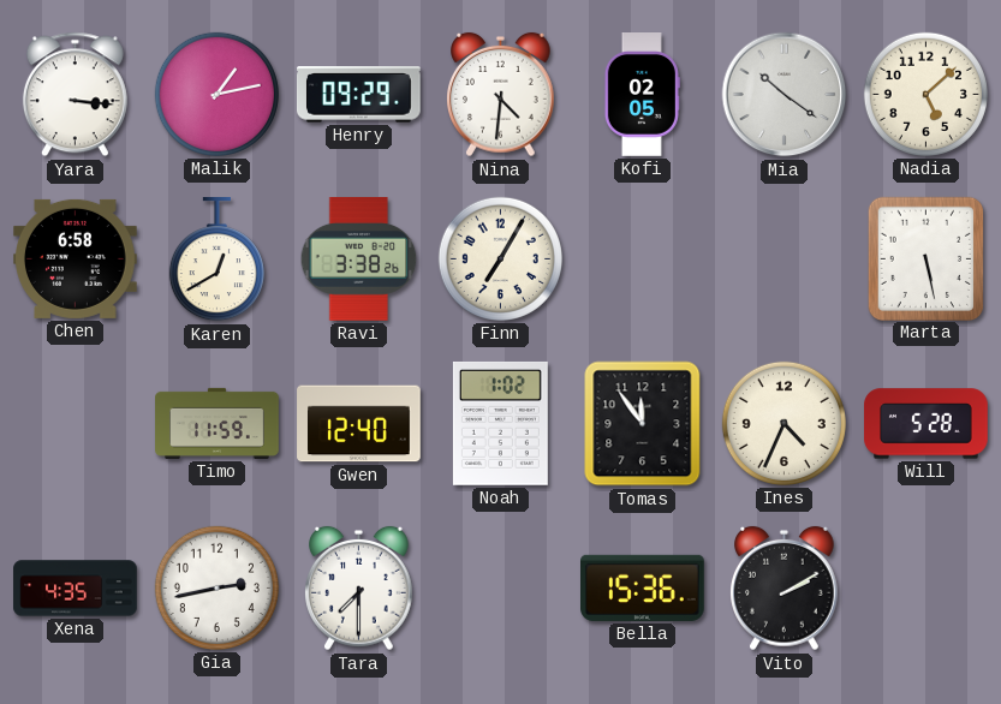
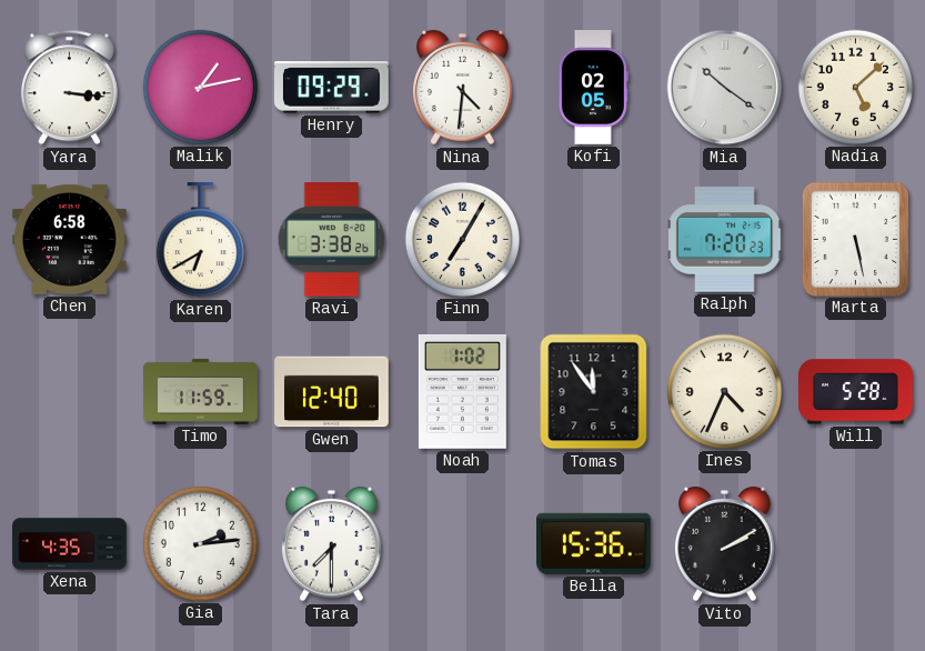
Karen: 12:40 -> 6:40
Ralph: none -> 7:20
Gia: 2:43 -> 2:14
